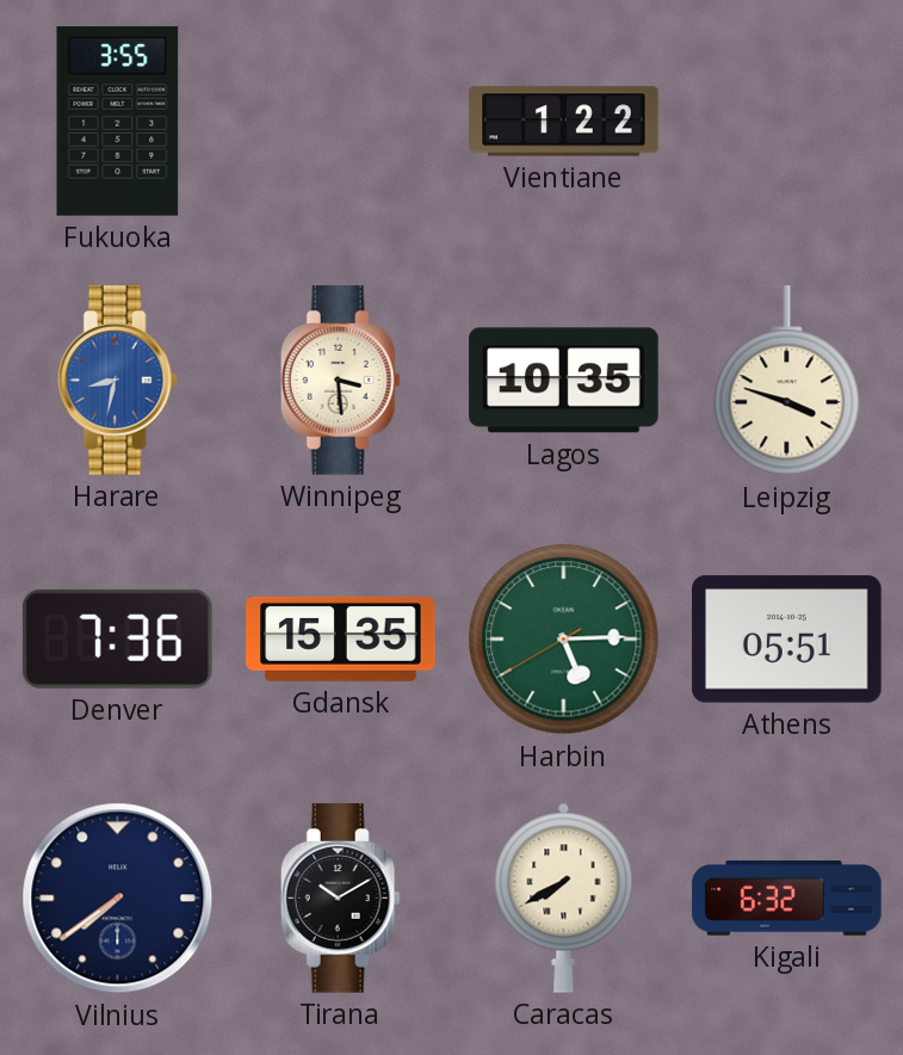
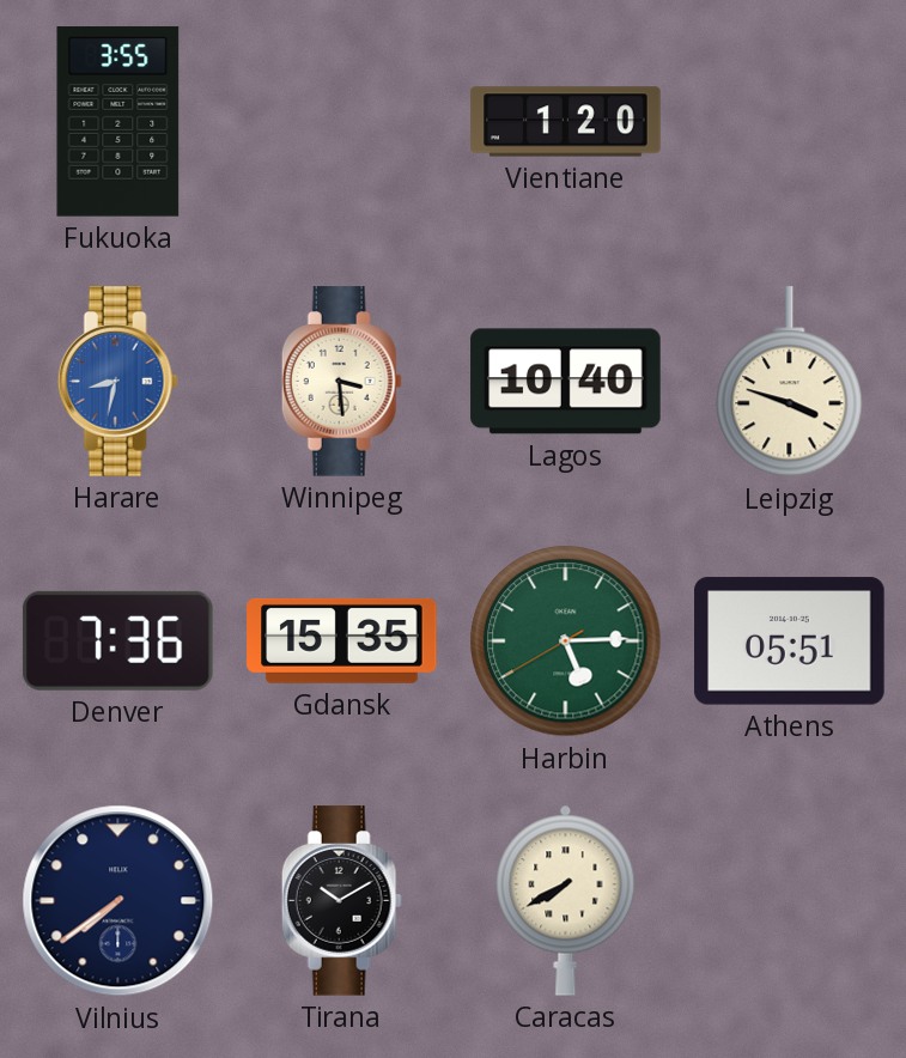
Vientiane: 1:22 -> 1:20
Lagos: 10:35 -> 10:40
Kigali: 6:32 -> none
